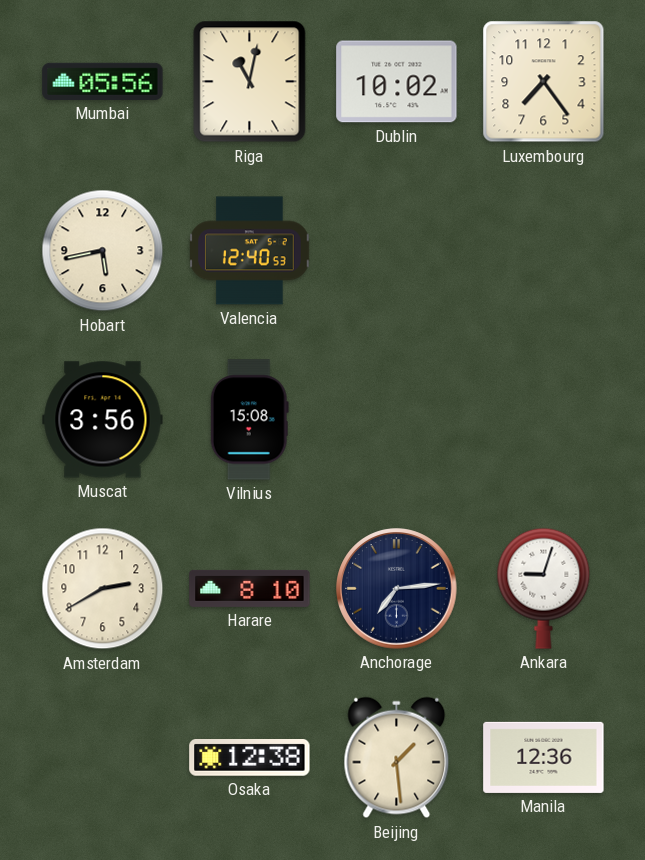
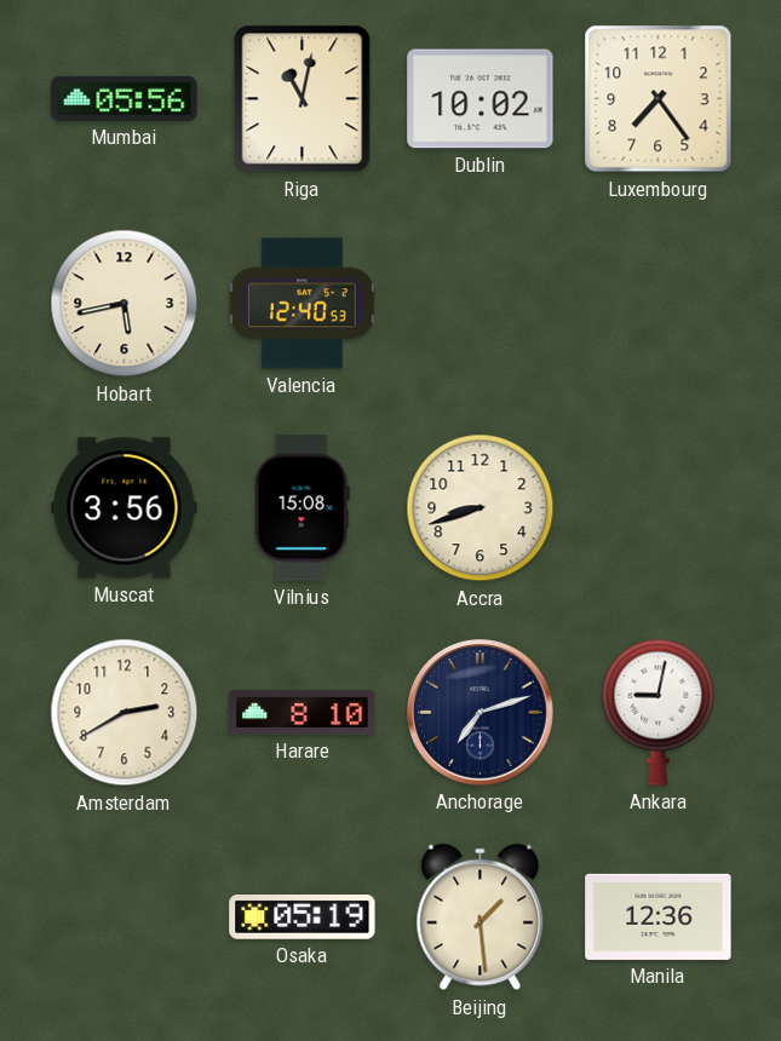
Accra: none -> 8:42
Anchorage: 7:14 -> 7:12
Ankara: 9:03 -> 9:02
Osaka: 12:38 -> 05:19
